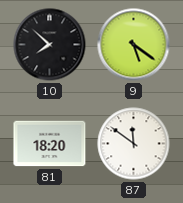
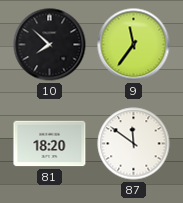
9: 5:21 -> 11:36
